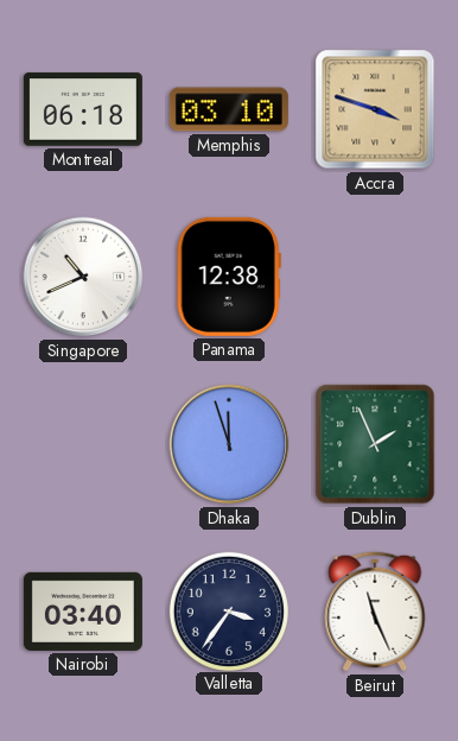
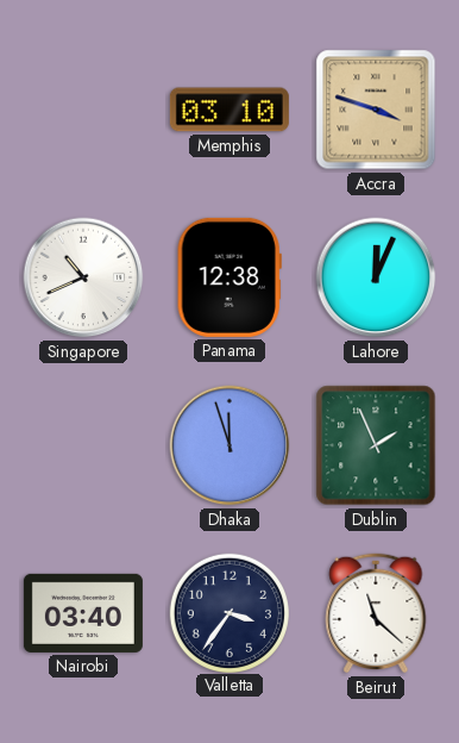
Montreal: 06:18 -> none
Lahore: none -> 12:04
Beirut: 11:26 -> 11:22
